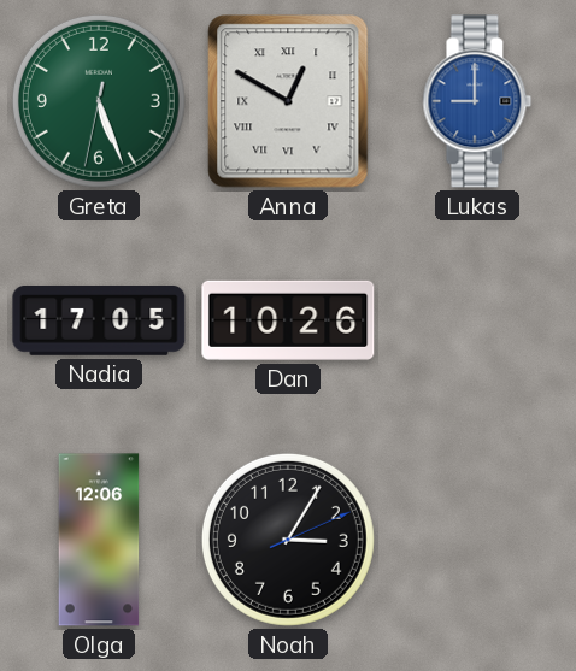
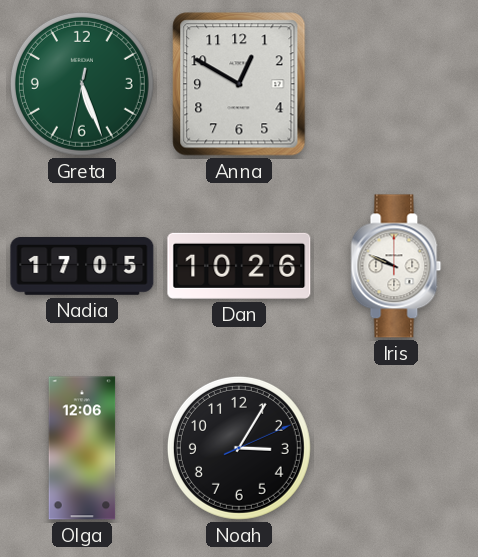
Anna numerals: Roman -> Arabic
Lukas: 9:00 -> none
Iris: none -> 9:49
